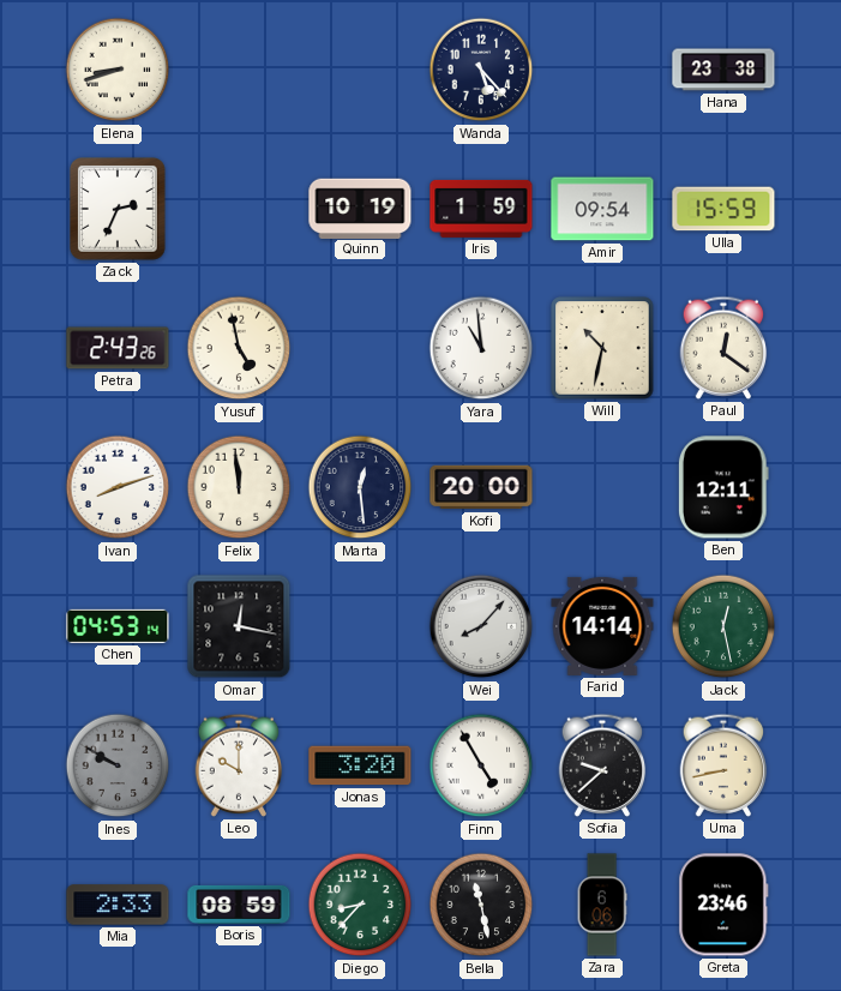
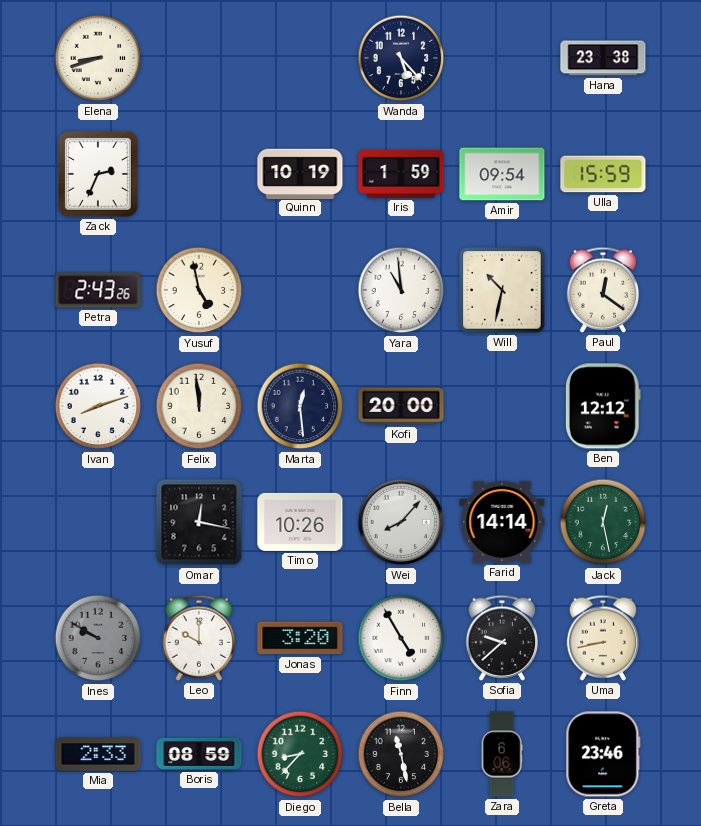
Ben: 12:11 -> 12:12
Chen: 04:53 -> none
Timo: none -> 10:26
